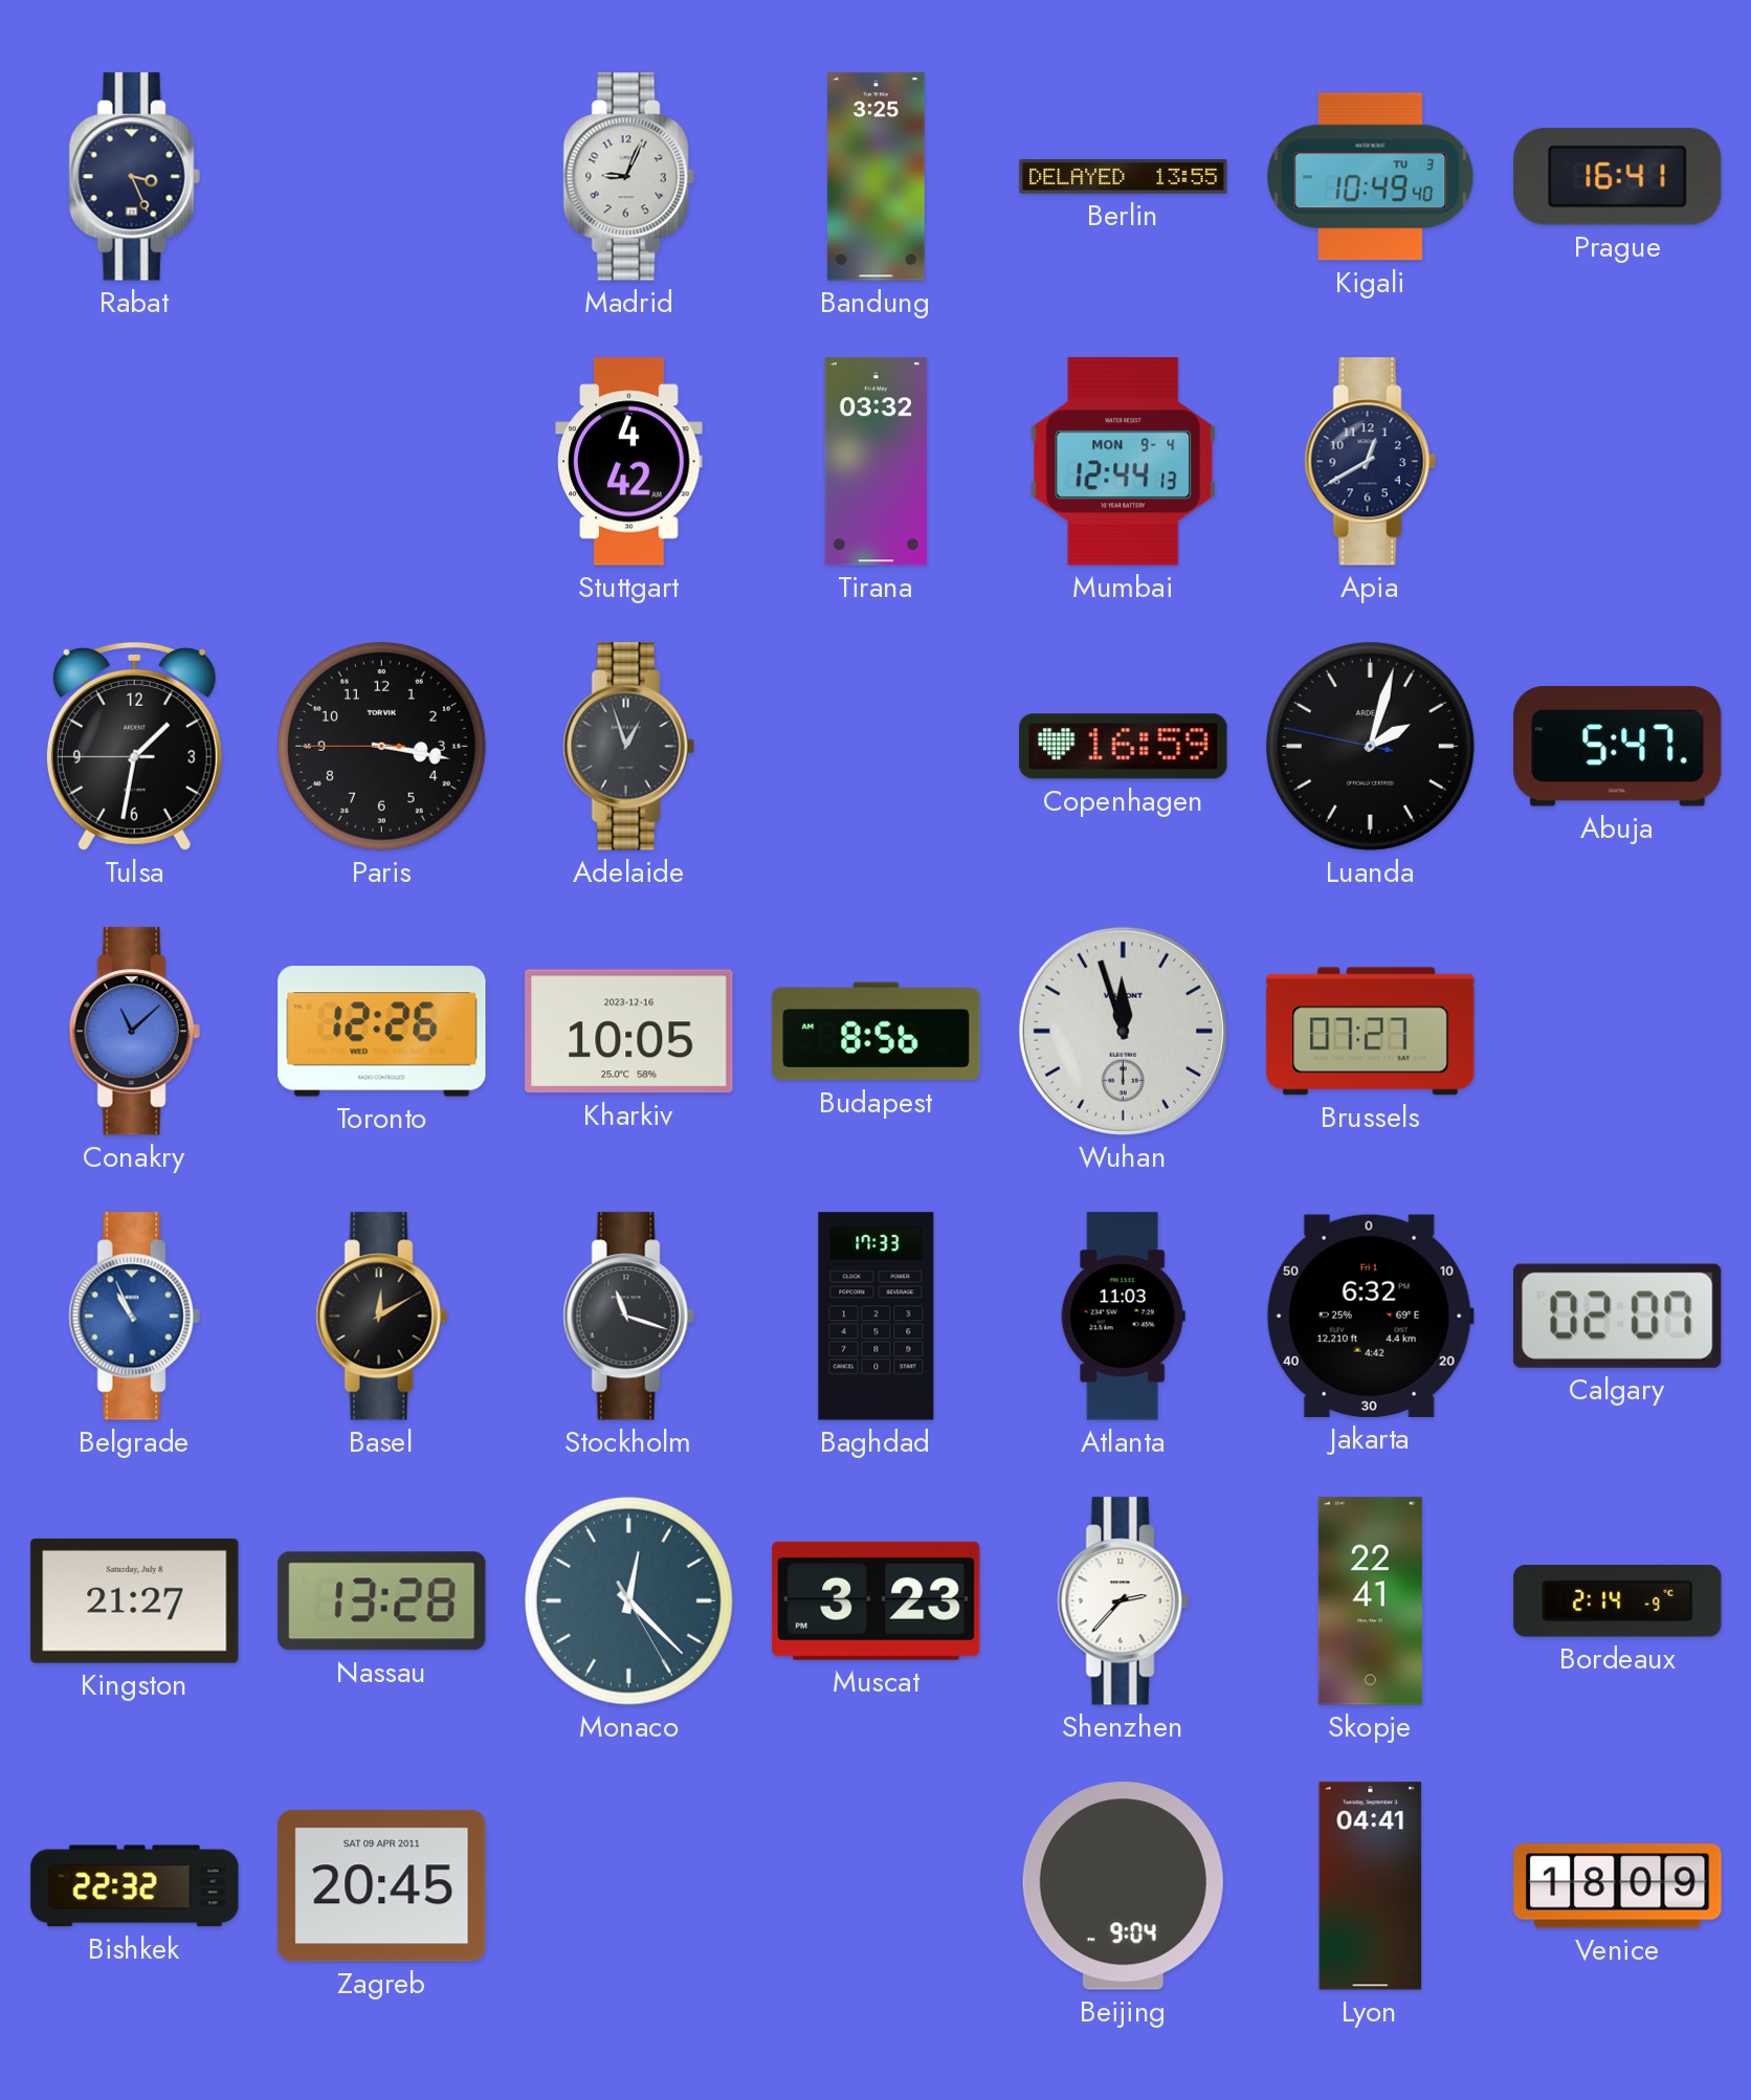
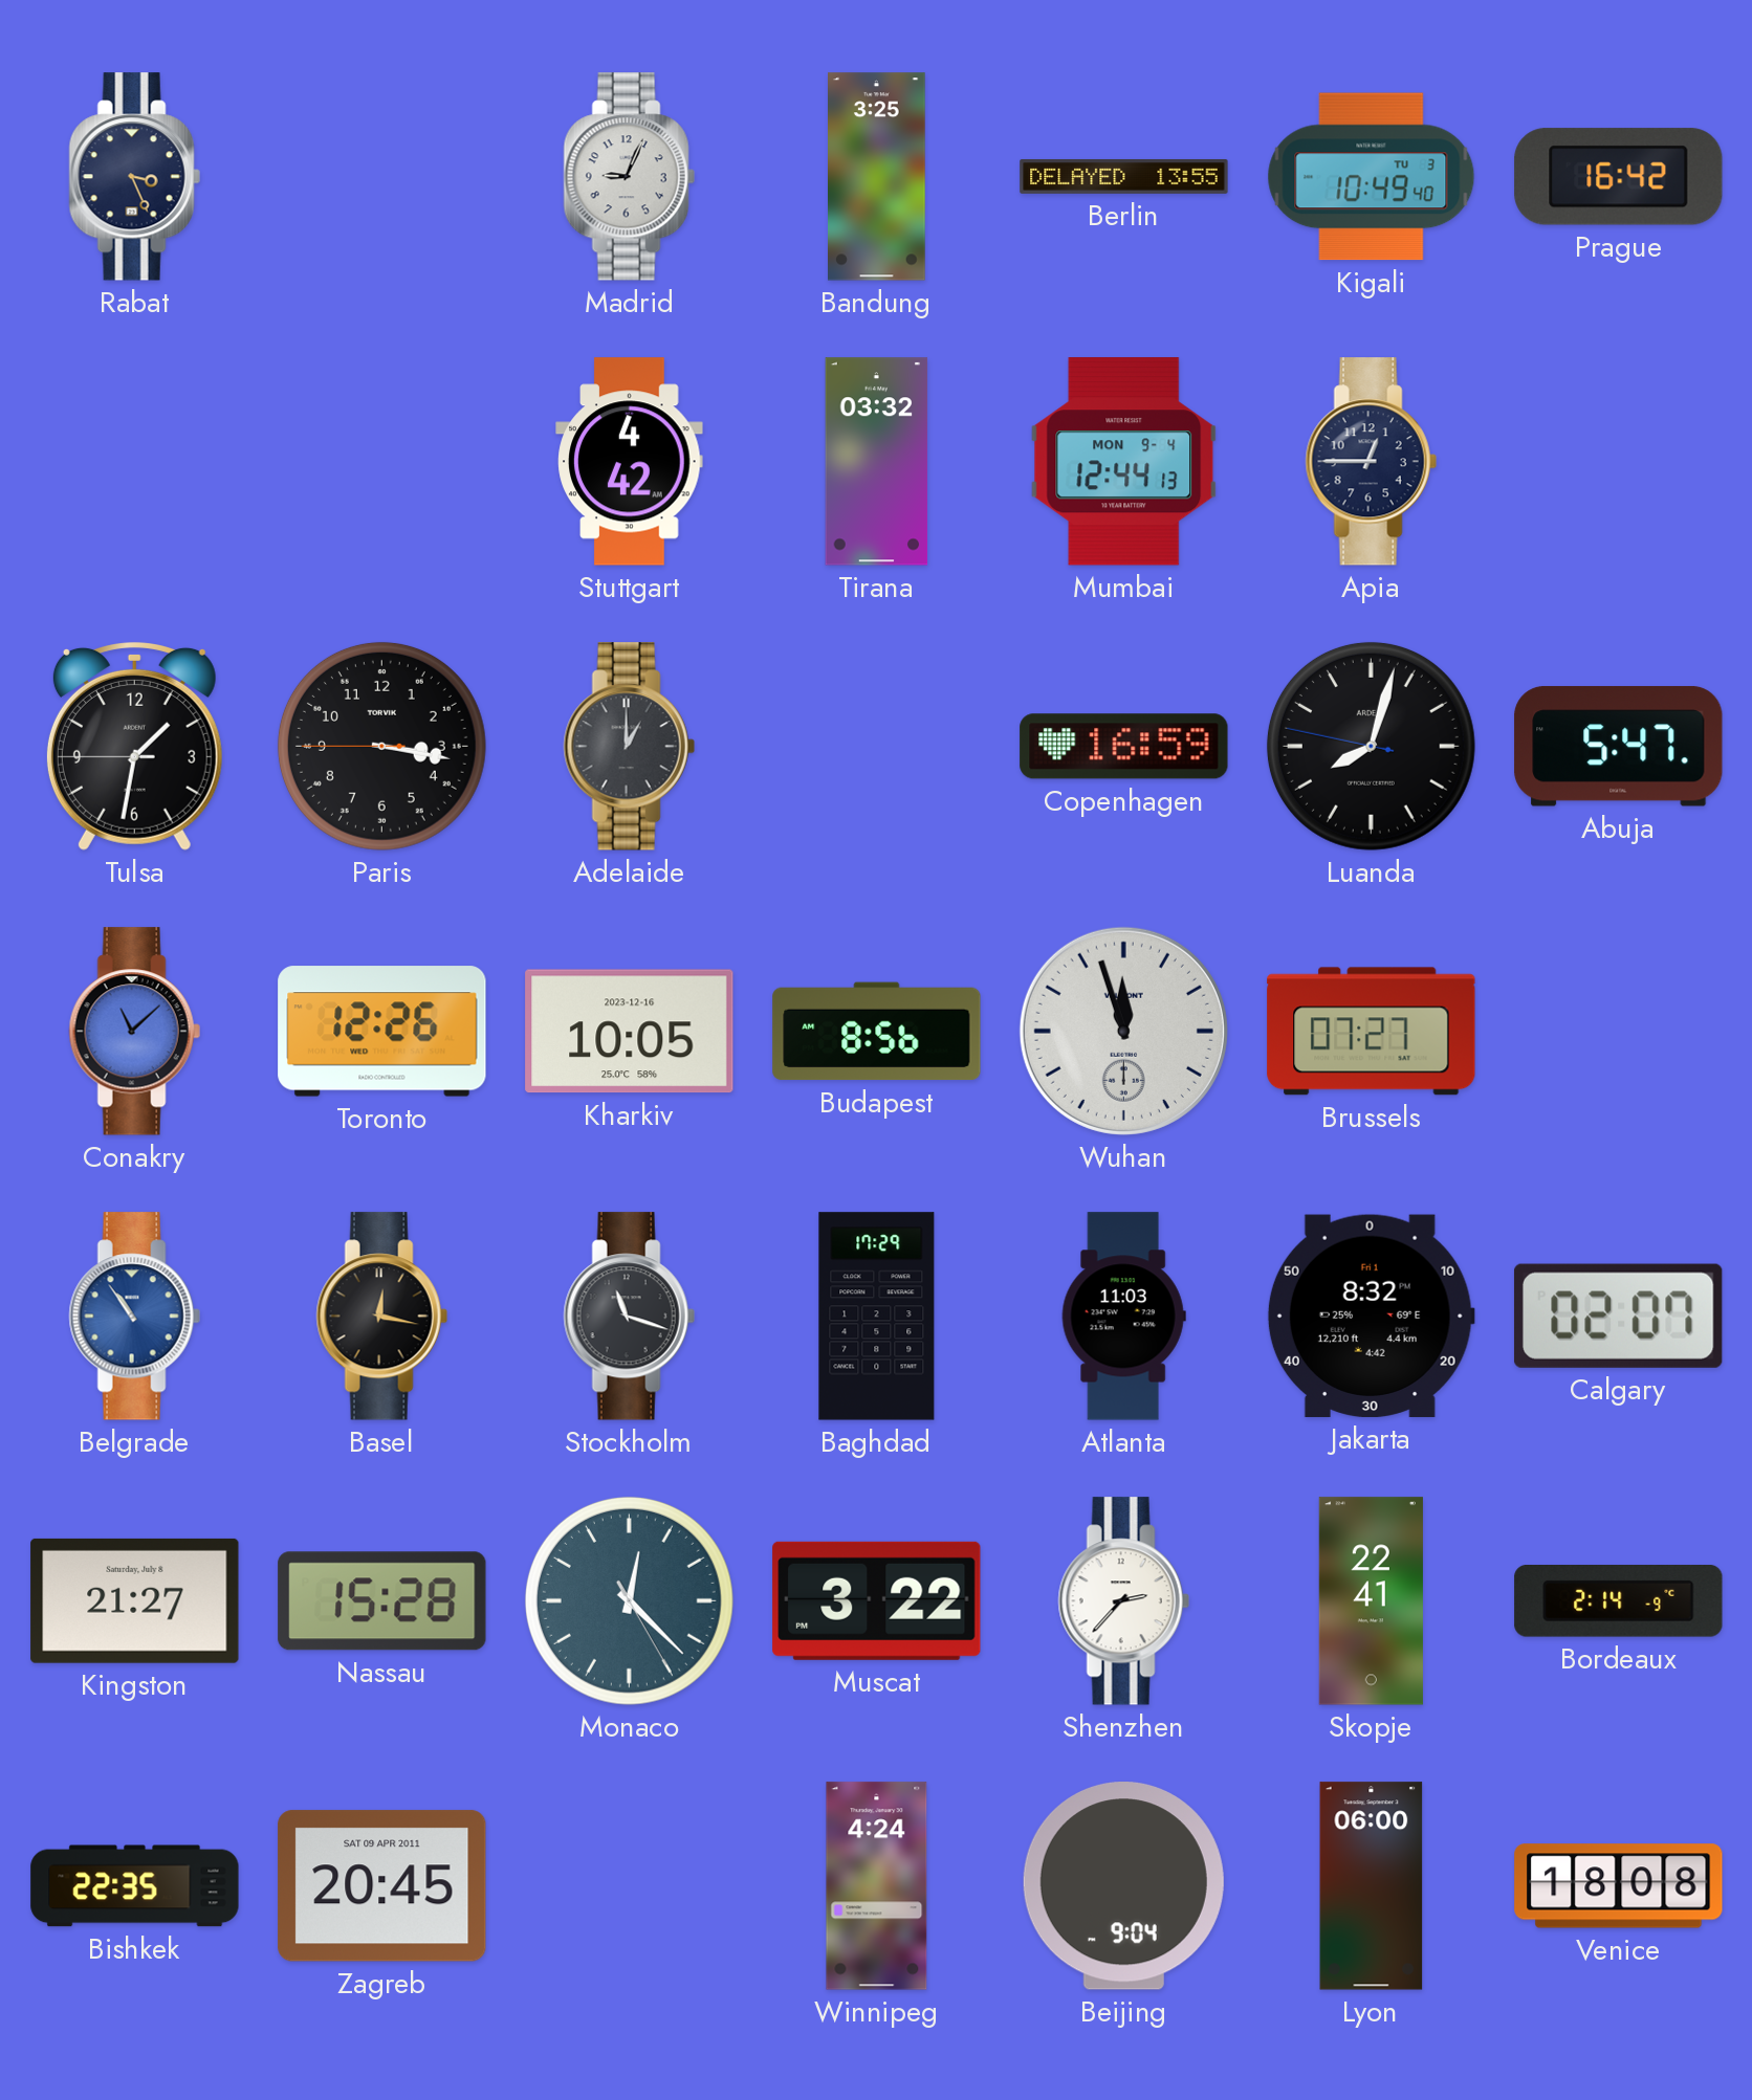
Prague: 16:41 -> 16:42
Apia: 12:40 -> 12:45
Adelaide: 12:57 -> 1:00
Luanda: 2:02 -> 8:02
Belgrade: 10:56 -> 10:54
Basel: 12:10 -> 12:17
Baghdad: 17:33 -> 17:29
Jakarta: 6:32 -> 8:32
Nassau: 13:28 -> 15:28
Muscat: 3:23 -> 3:22
Bishkek: 22:32 -> 22:35
Winnipeg: none -> 4:24
Lyon: 04:41 -> 06:00
Venice: 18:09 -> 18:08
